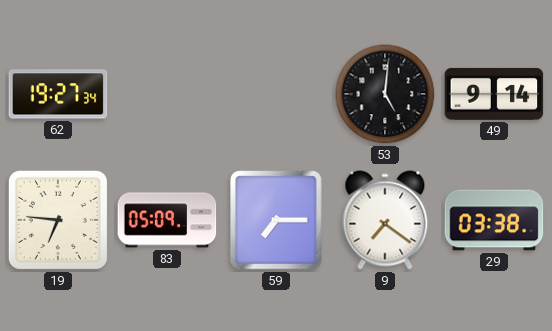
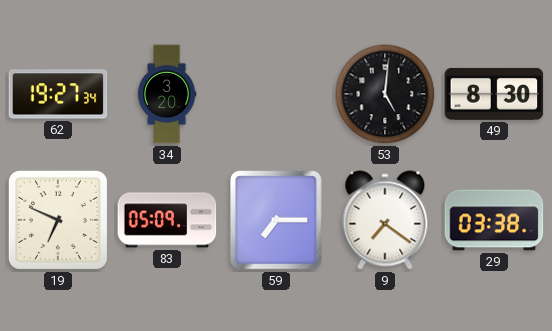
34: none -> 3:20
49: 9:14 -> 8:30
19: 6:46 -> 6:49
